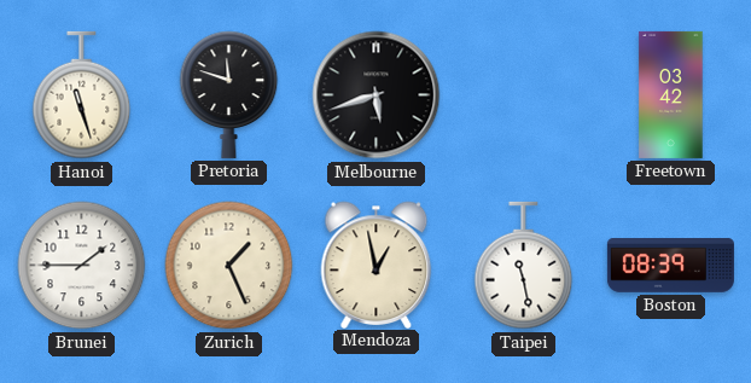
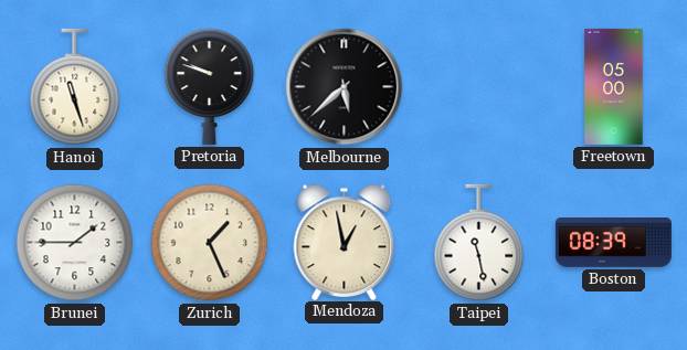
Pretoria: 11:48 -> 9:48
Melbourne: 5:42 -> 5:38
Freetown: 03:42 -> 05:00
